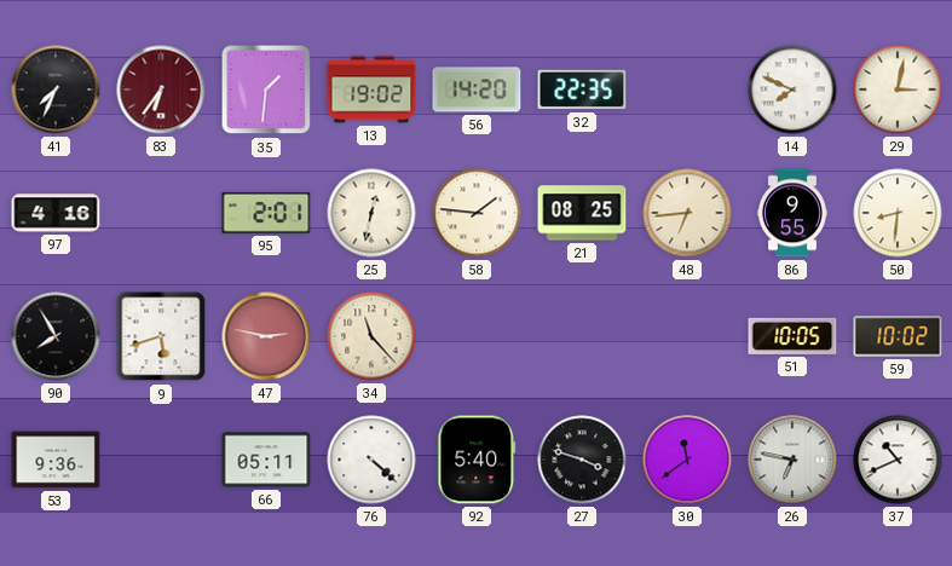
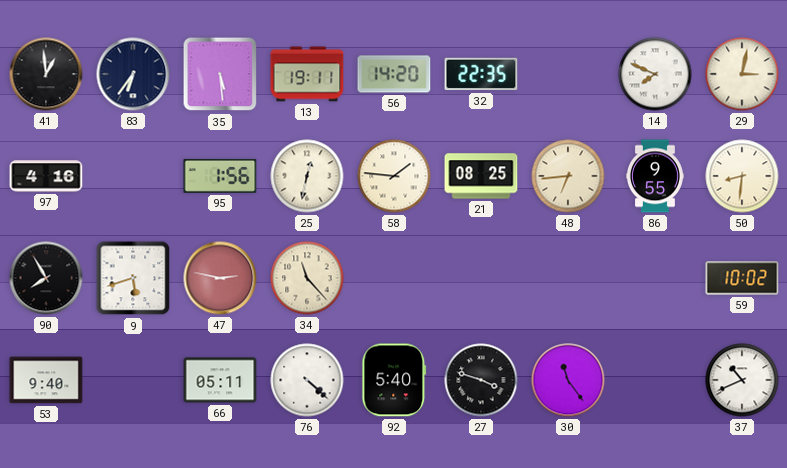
41: 7:34 -> 12:59
83 dial: burgundy -> navy
35: 1:31 -> 5:29
13: 19:02 -> 19:11
95: 2:01 -> 1:56
51: 10:05 -> none
53: 9:36 -> 9:40
30: 11:39 -> 11:24
26: 6:47 -> none
